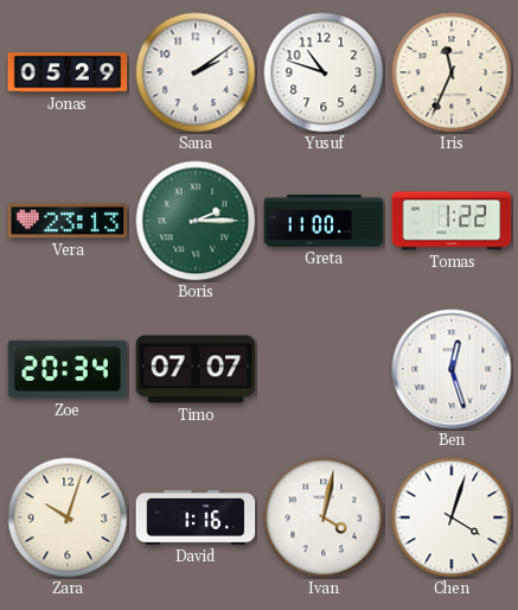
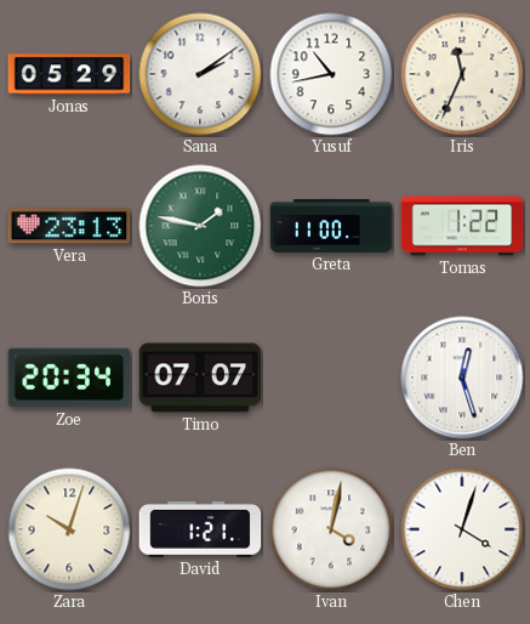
Yusuf: 10:48 -> 10:43
Boris: 2:15 -> 1:47
David: 1:16 -> 1:21
